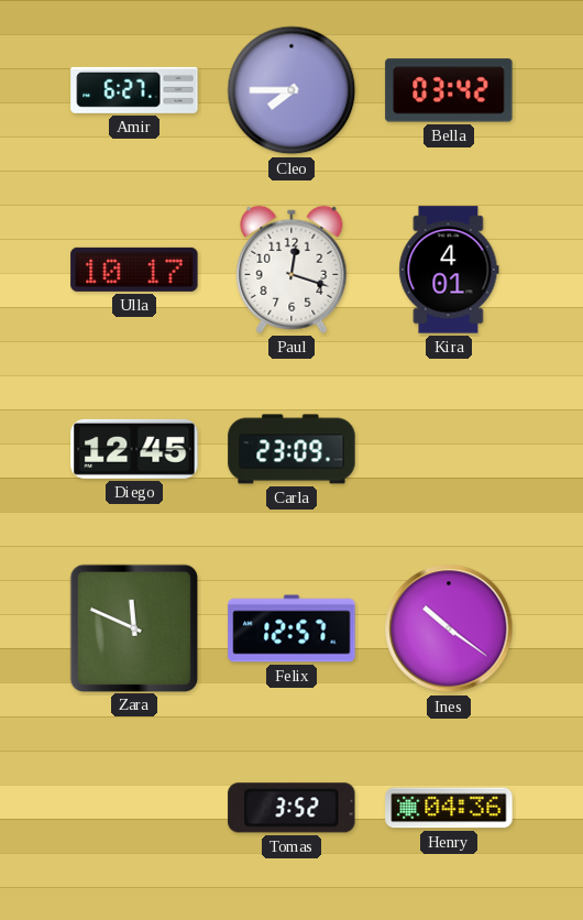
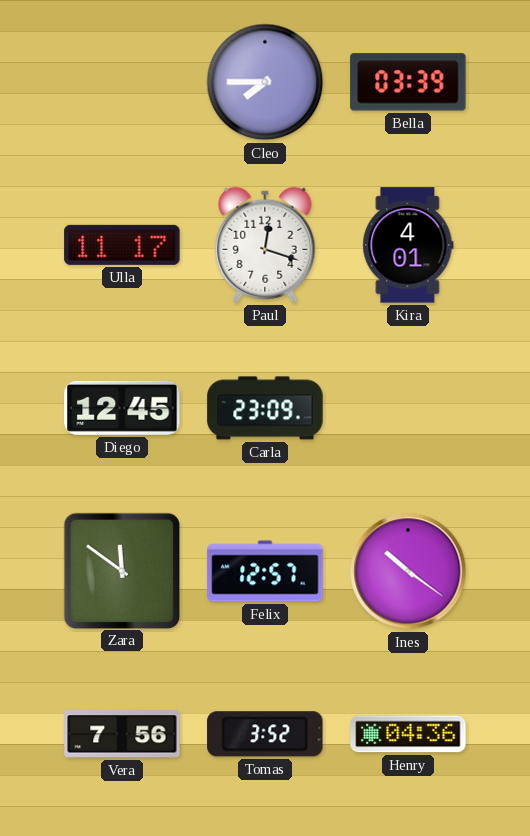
Amir: 6:27 -> none
Bella: 03:42 -> 03:39
Ulla: 10:17 -> 11:17
Zara: 11:49 -> 11:51
Vera: none -> 7:56
